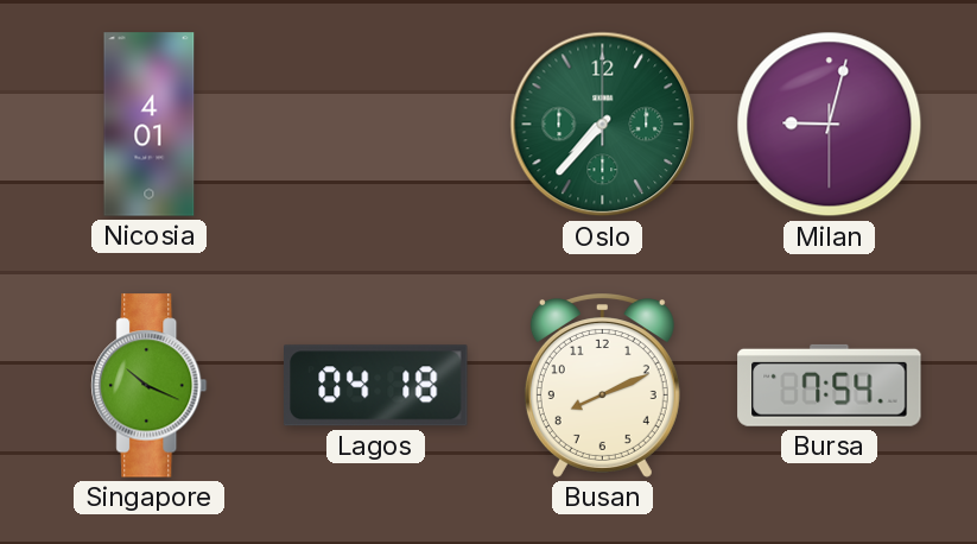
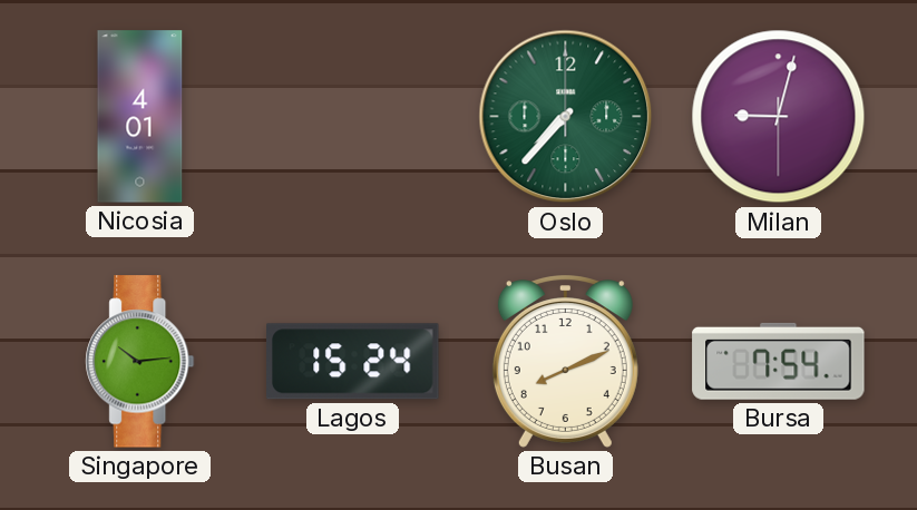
Singapore: 10:19 -> 10:14
Lagos: 04:18 -> 15:24
